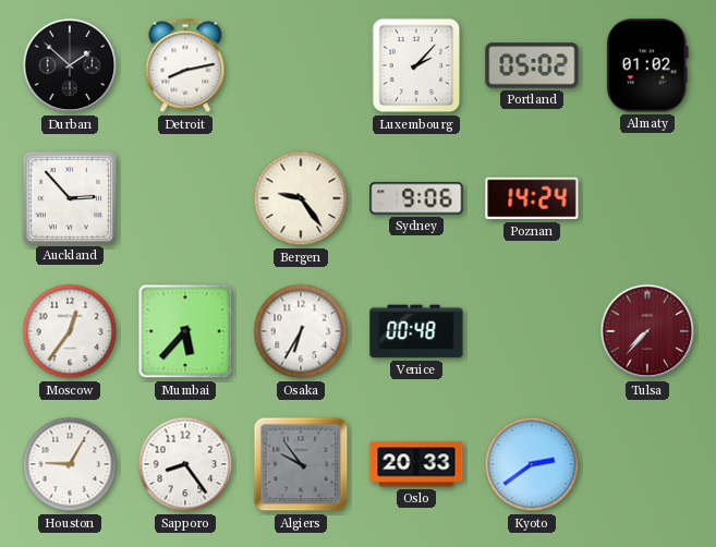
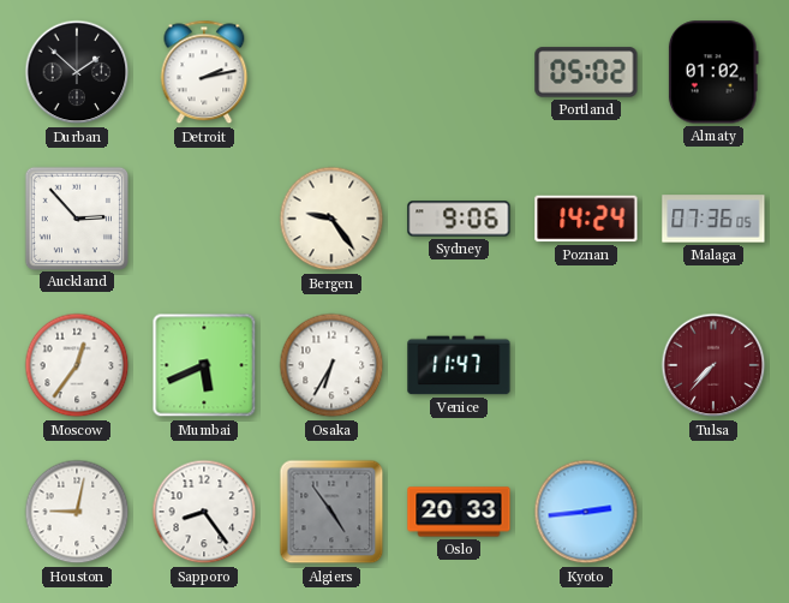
Detroit: 8:13 -> 2:13
Luxembourg: 2:07 -> none
Malaga: none -> 07:36
Mumbai: 5:37 -> 5:41
Venice: 00:48 -> 11:47
Houston: 9:05 -> 9:02
Algiers: 9:54 -> 4:54
Kyoto: 2:39 -> 2:44
